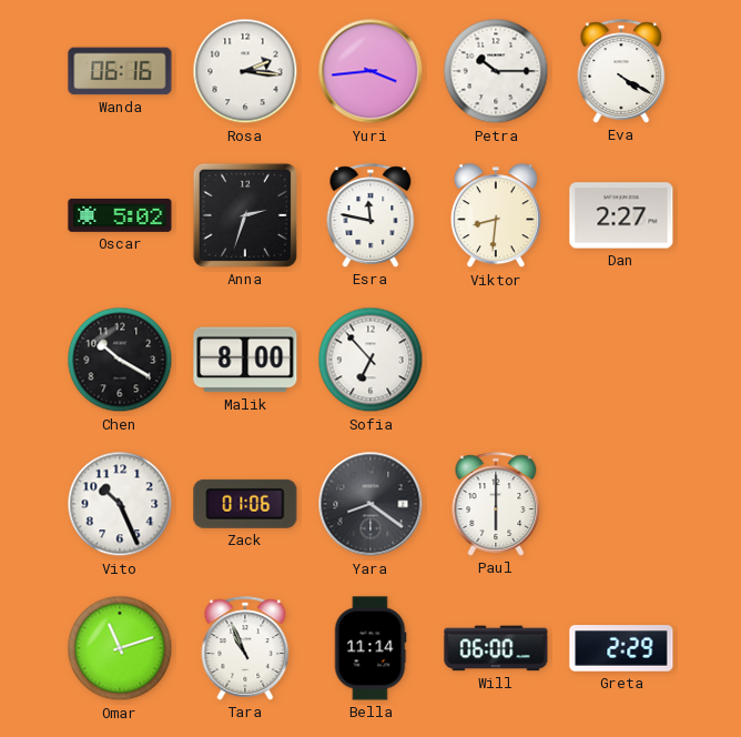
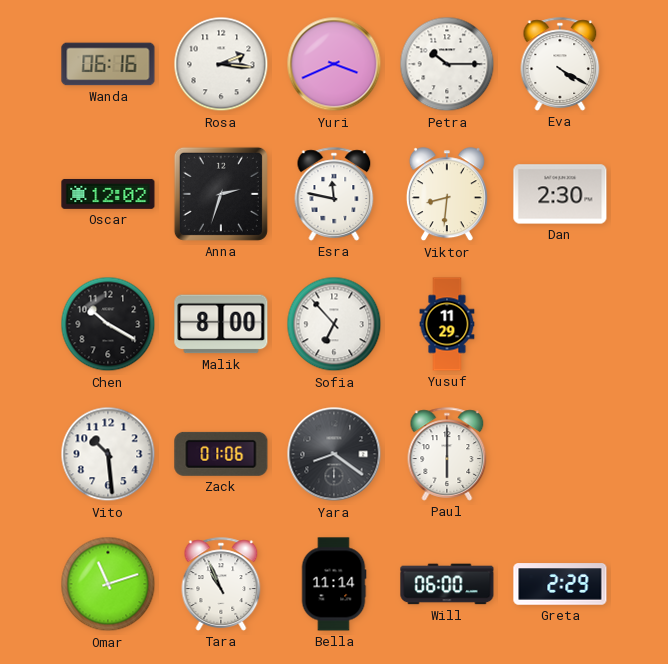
Yuri: 3:44 -> 3:41
Oscar: 5:02 -> 12:02
Dan: 2:27 -> 2:30
Yusuf: none -> 11:29
Vito: 10:26 -> 10:29
